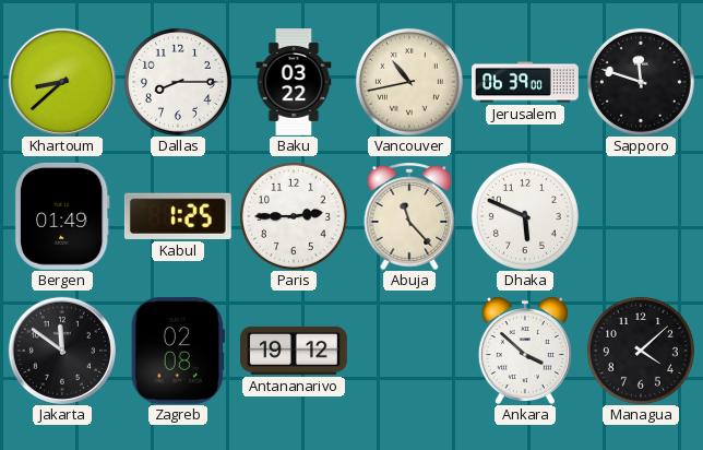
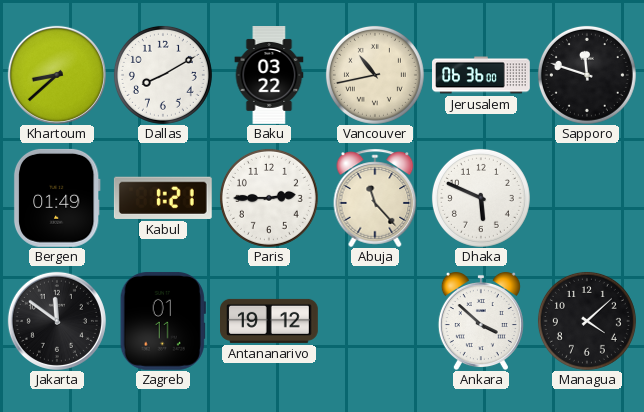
Dallas: 8:15 -> 8:10
Jerusalem: 06:39 -> 06:36
Kabul: 1:25 -> 1:21
Zagreb: 02:08 -> 01:11
